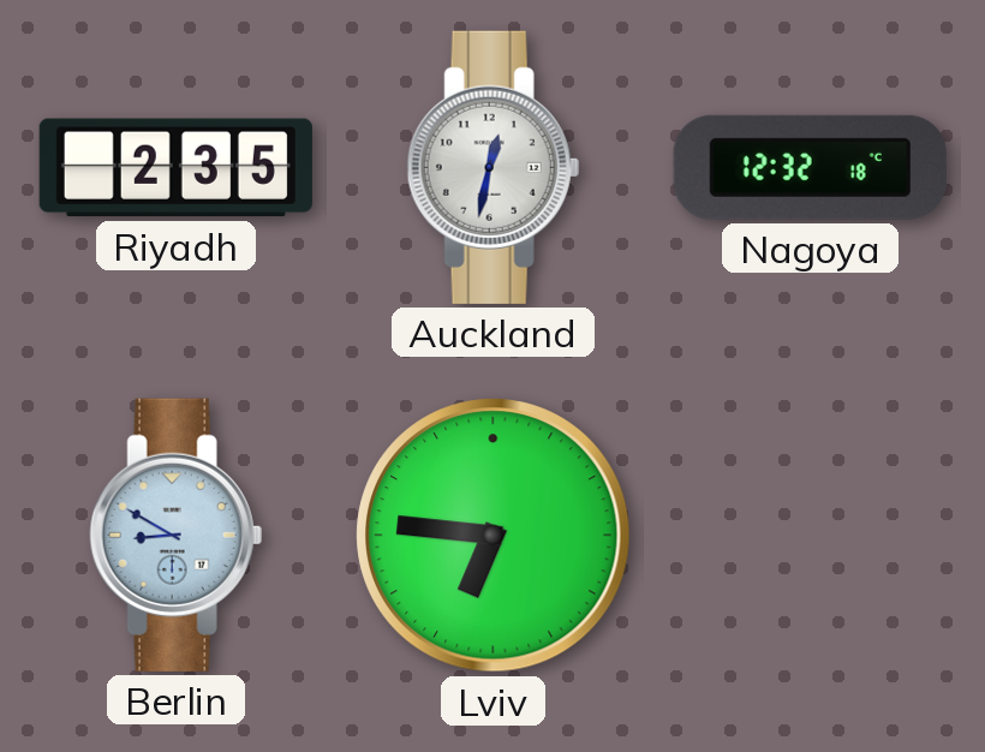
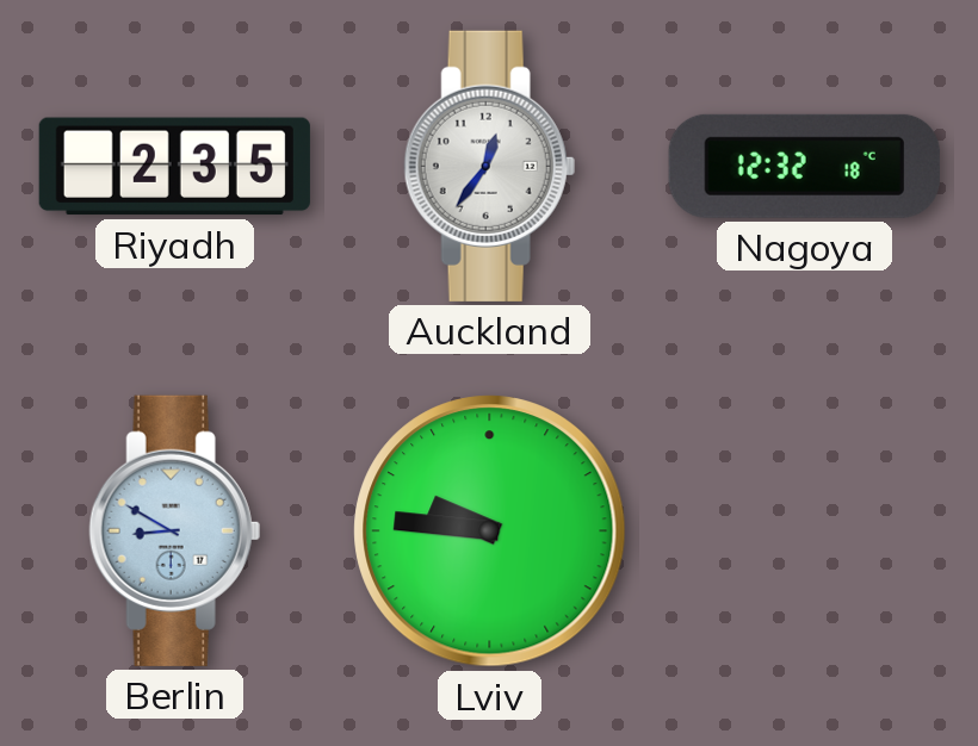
Auckland: 12:32 -> 12:36
Lviv: 6:46 -> 9:46
